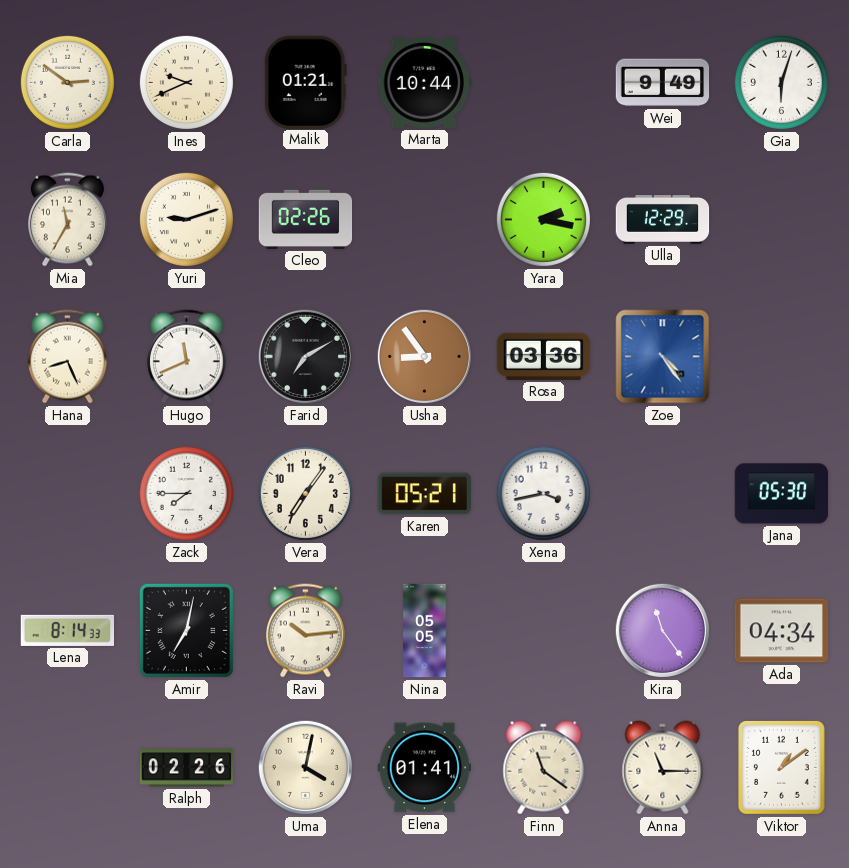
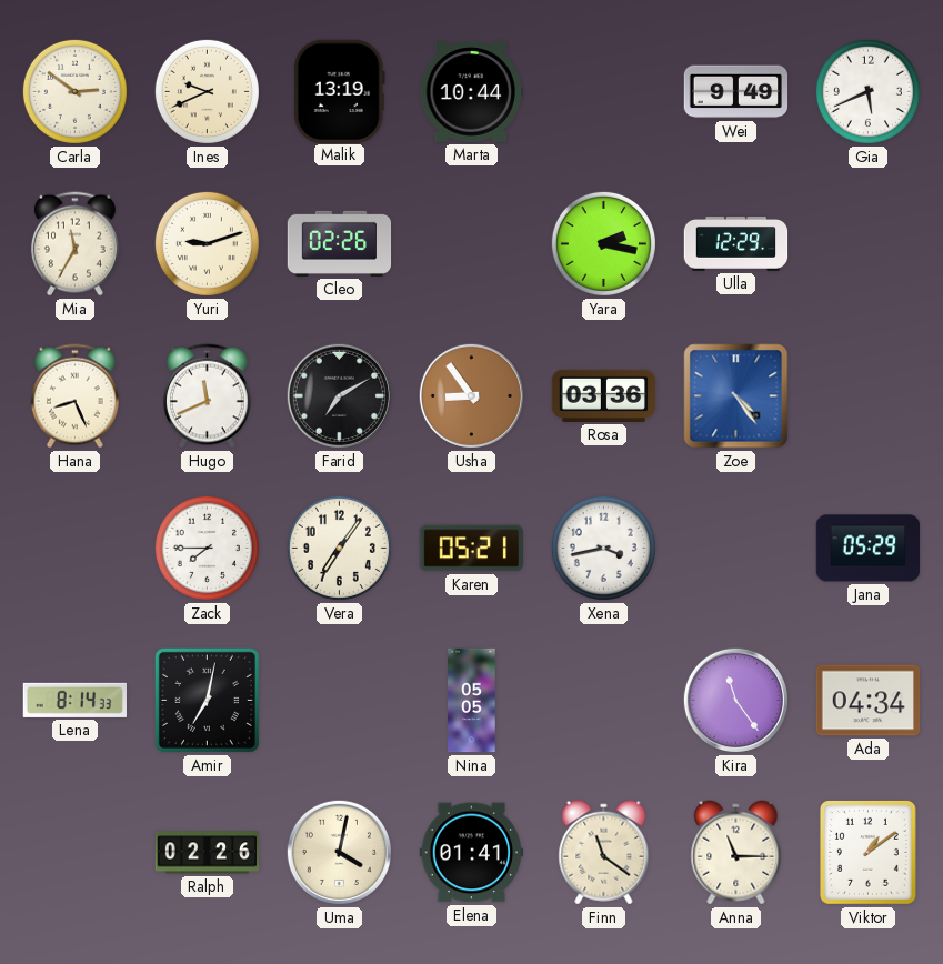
Malik: 01:21 -> 13:19
Gia: 6:03 -> 5:41
Jana: 05:30 -> 05:29
Ravi: 10:14 -> none
